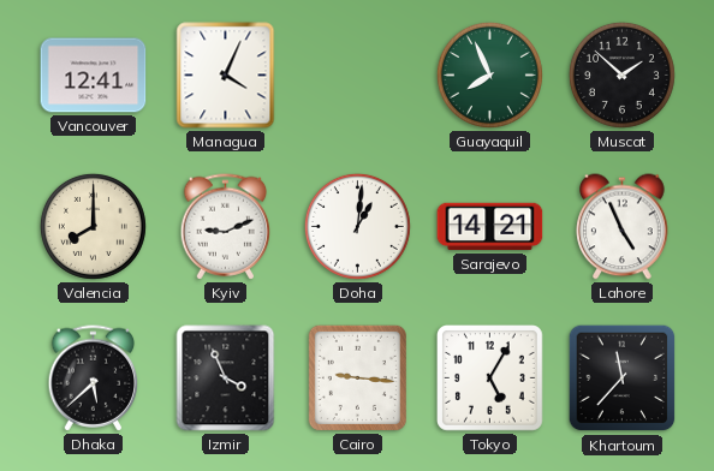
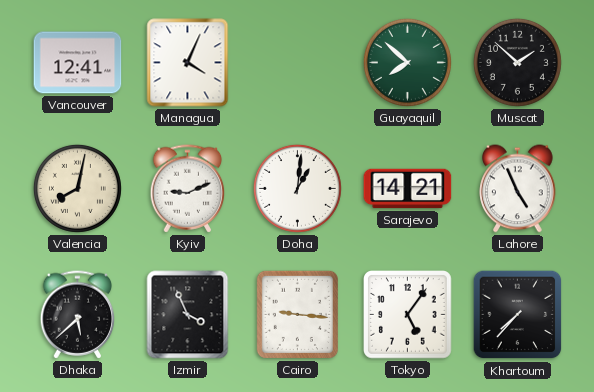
Guayaquil: 7:56 -> 7:52
Valencia: 8:00 -> 8:02
Tokyo: 5:05 -> 5:06
Khartoum: 11:37 -> 7:37
